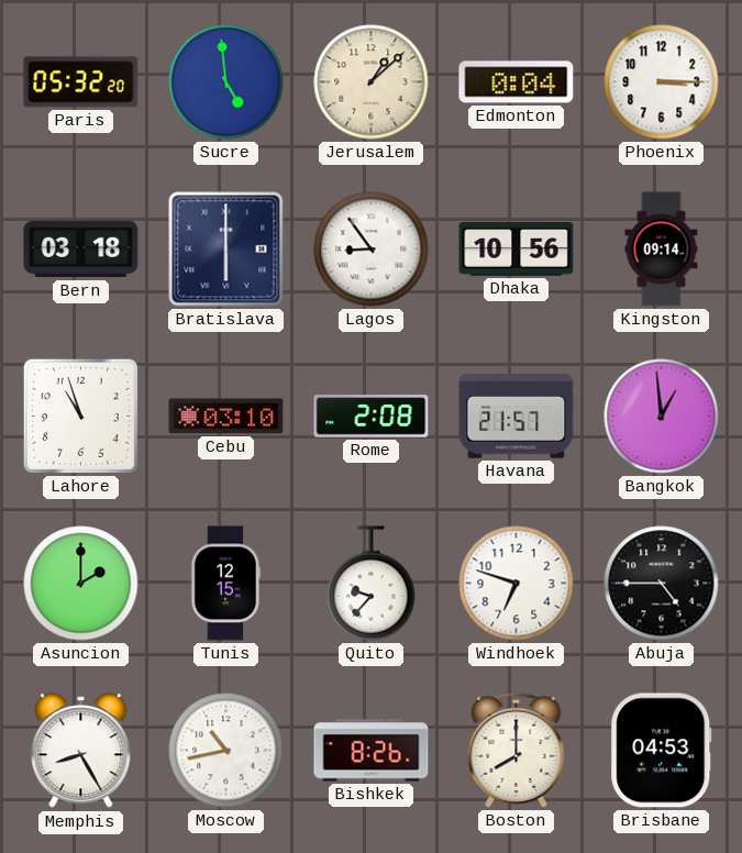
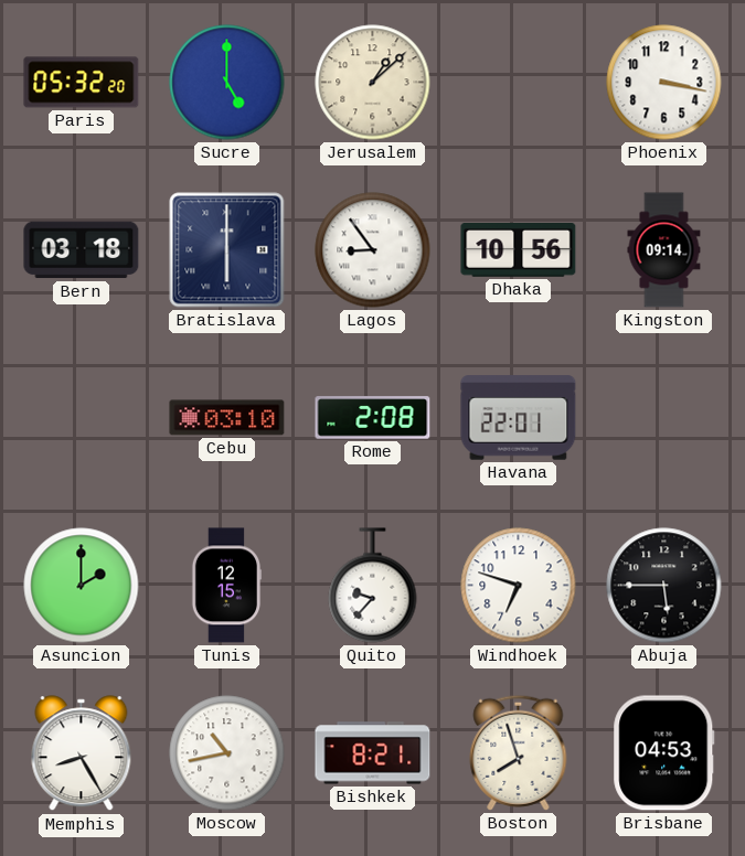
Sucre: 4:59 -> 5:00
Edmonton: 0:04 -> none
Phoenix: 3:15 -> 3:17
Lahore: 10:57 -> none
Havana: 21:57 -> 22:01
Bangkok: 12:59 -> none
Abuja: 4:45 -> 5:45
Bishkek: 8:26 -> 8:21
Boston: 8:00 -> 7:57
